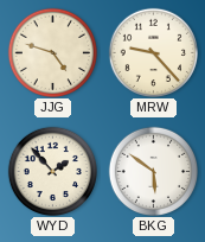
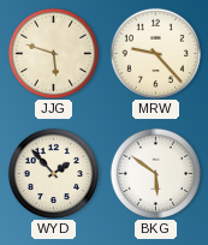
JJG: 4:48 -> 5:48
